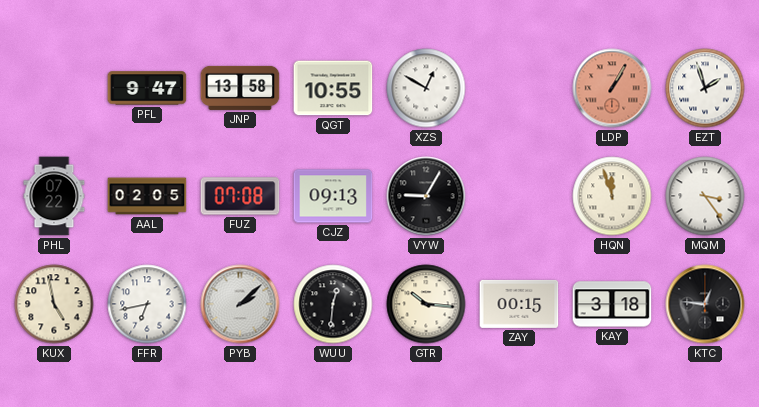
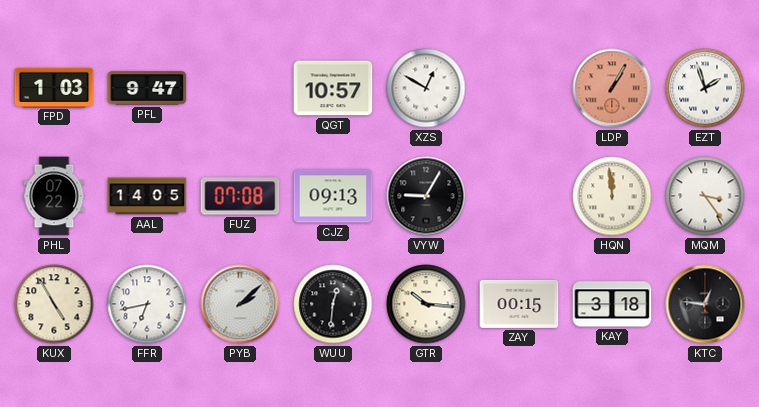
FPD: none -> 1:03
JNP: 13:58 -> none
QGT: 10:55 -> 10:57
AAL: 02:05 -> 14:05
HQN: 11:57 -> 11:59
KUX: 4:58 -> 4:55
